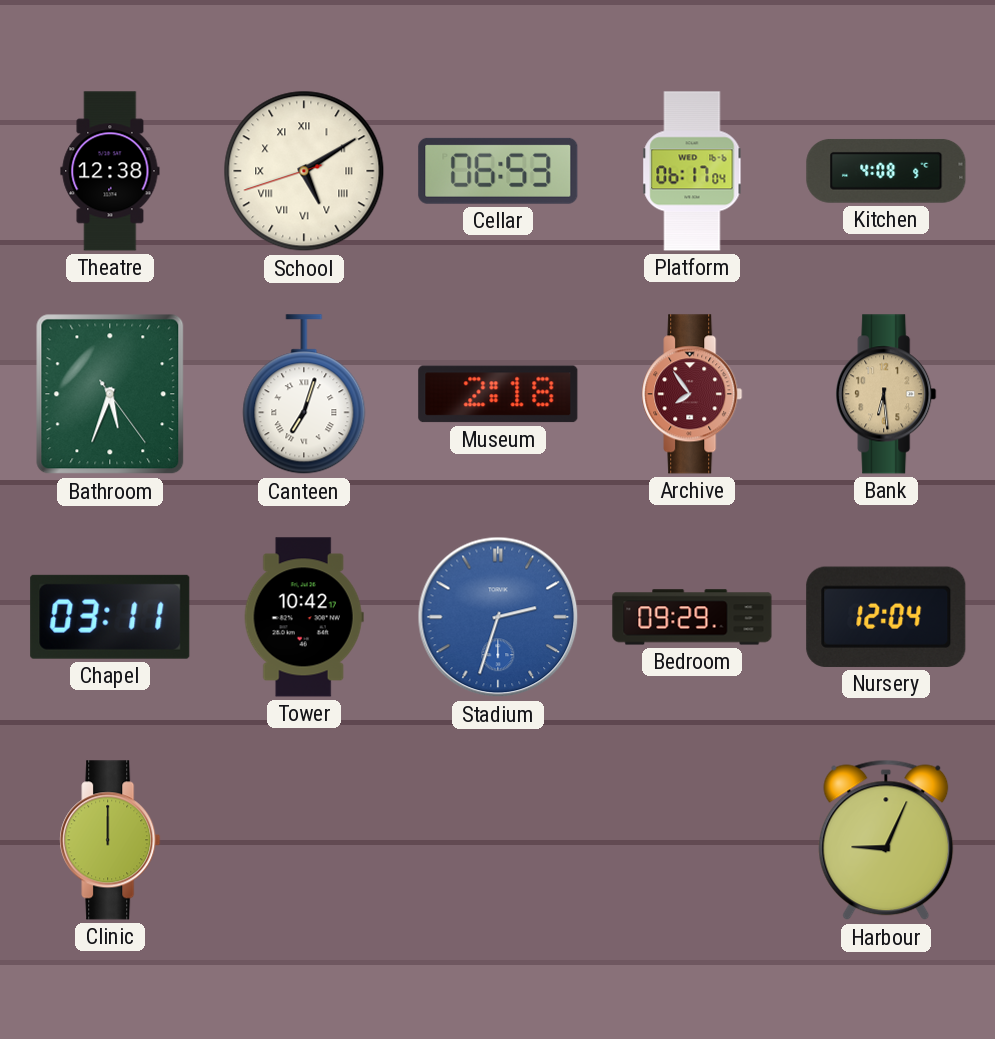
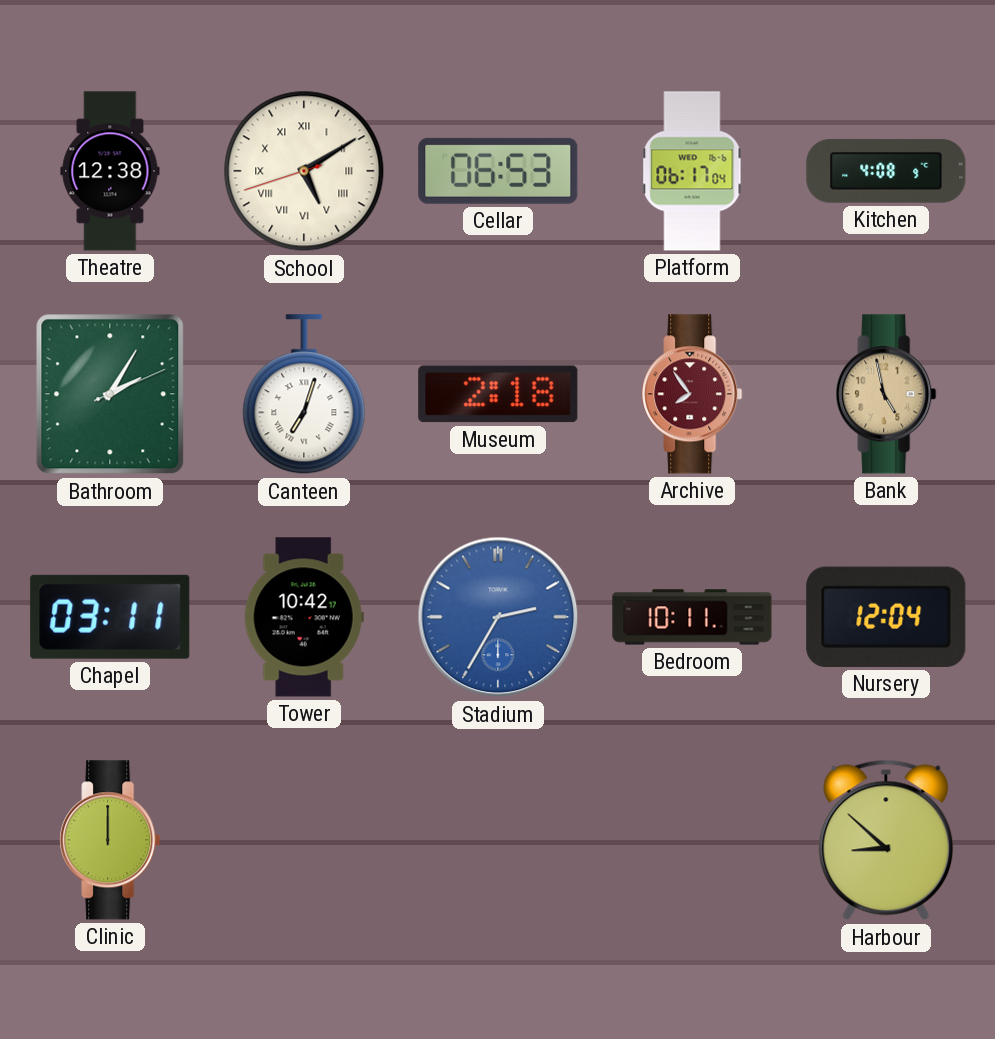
Bathroom: 5:33 -> 2:05
Bank: 6:29 -> 4:58
Stadium: 2:33 -> 2:35
Bedroom: 09:29 -> 10:11
Harbour: 9:04 -> 8:52
